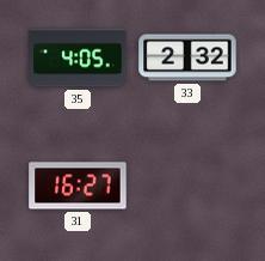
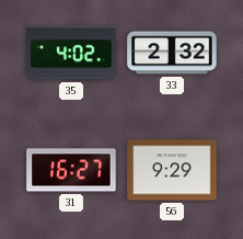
35: 4:05 -> 4:02
56: none -> 9:29
